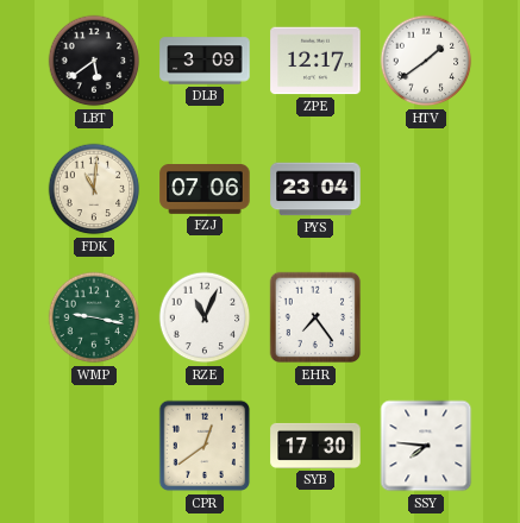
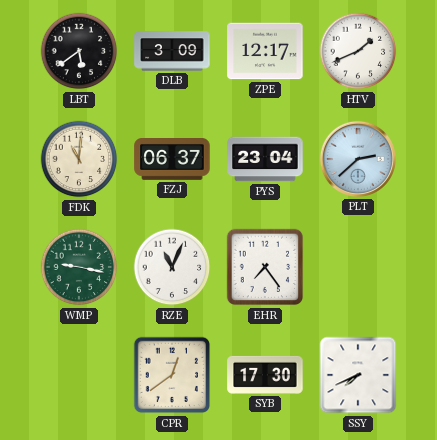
HTV: 1:39 -> 1:41
FZJ: 07:06 -> 06:37
PLT: none -> 2:38
SSY: 7:46 -> 7:41
